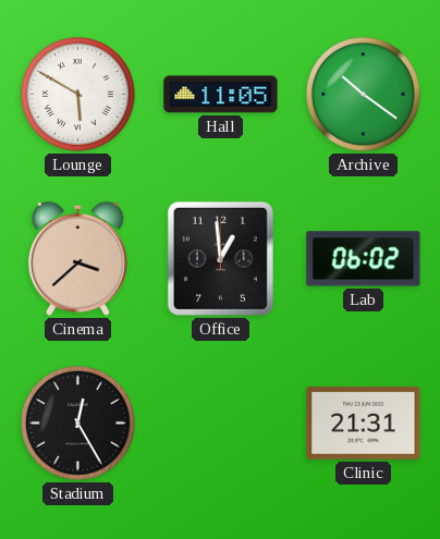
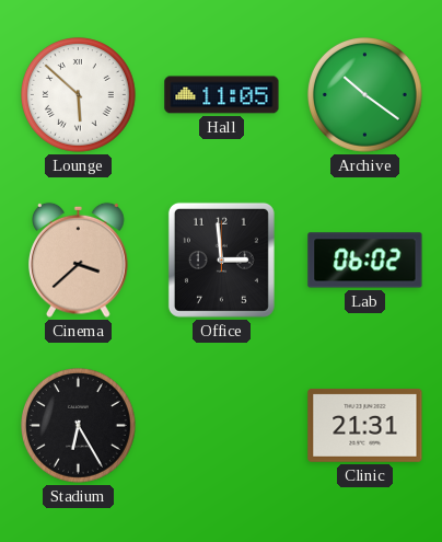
Lounge: 5:50 -> 5:52
Office: 12:59 -> 2:59
Stadium: 12:25 -> 6:25
